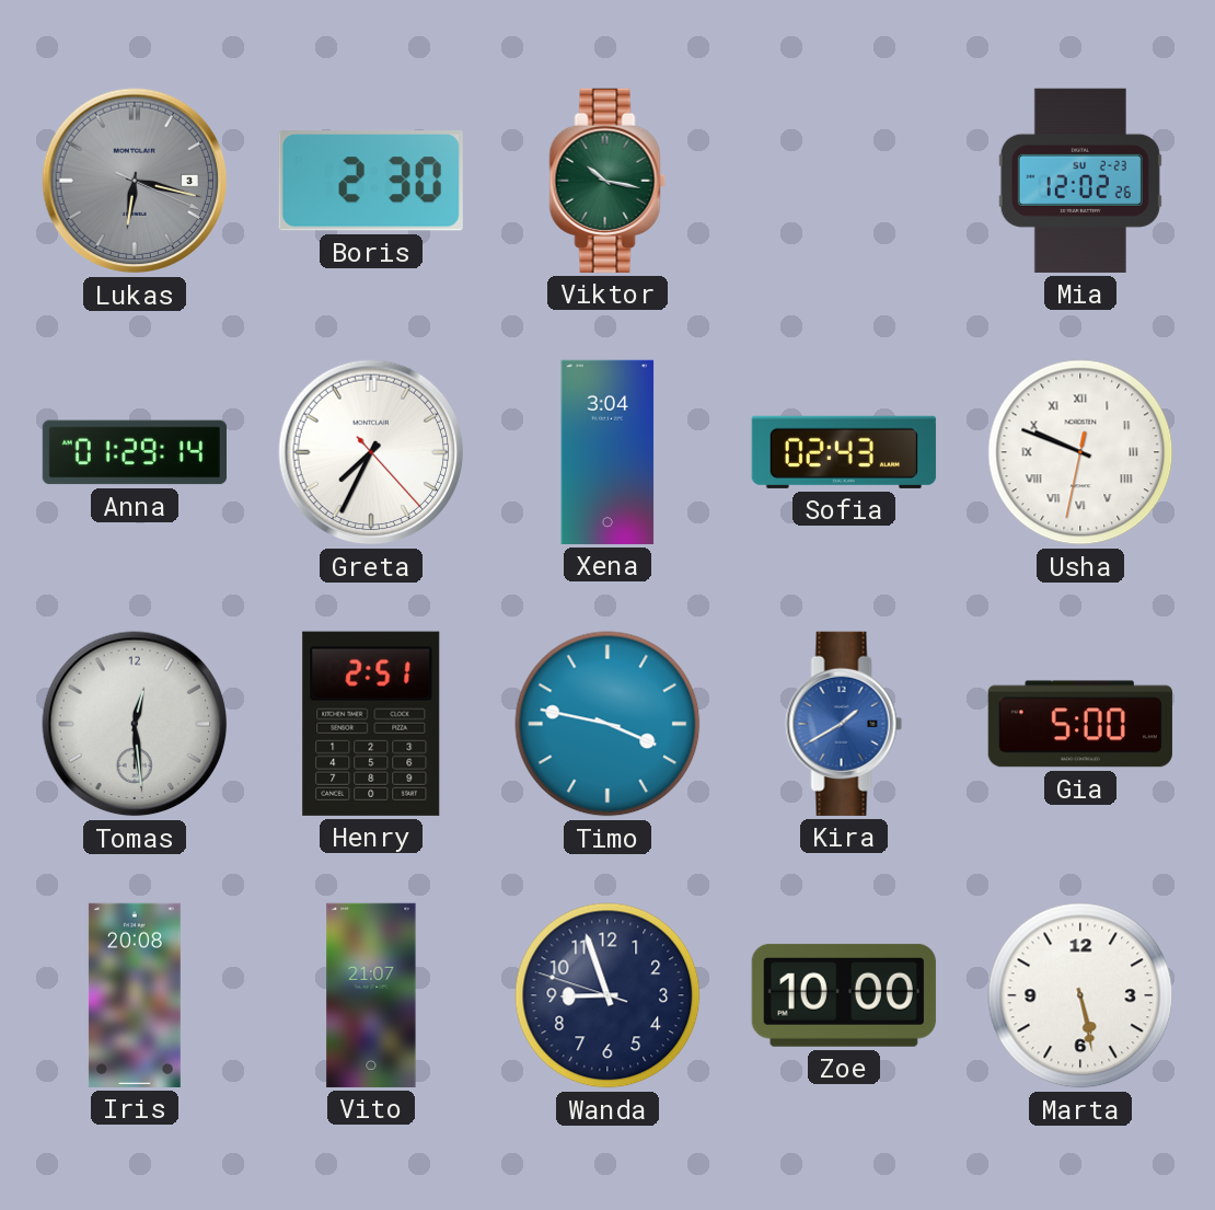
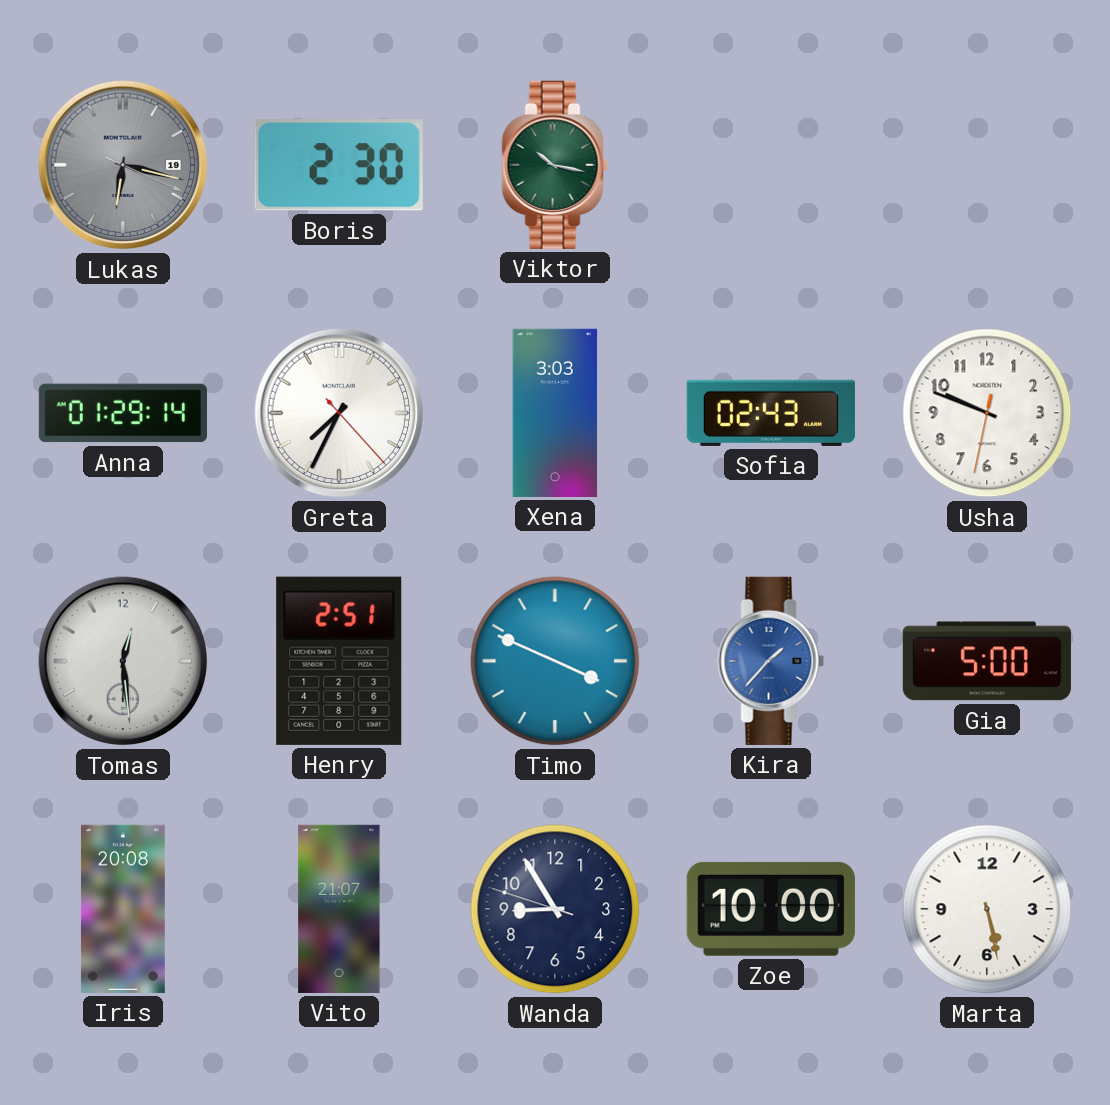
Lukas date: 3 -> 19
Mia: 12:02 -> none
Xena: 3:04 -> 3:03
Usha numerals: Roman -> Arabic
Timo: 3:47 -> 3:49
Kira: 1:40 -> 1:37
Wanda: 8:56 -> 8:54
